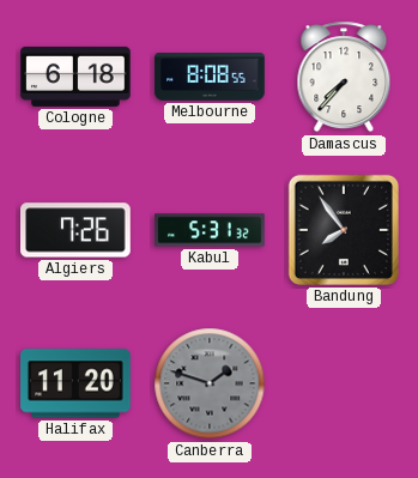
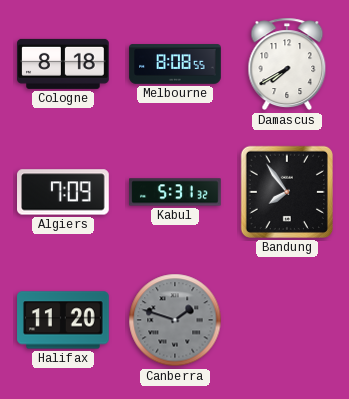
Cologne: 6:18 -> 8:18
Damascus: 7:37 -> 7:40
Algiers: 7:26 -> 7:09
